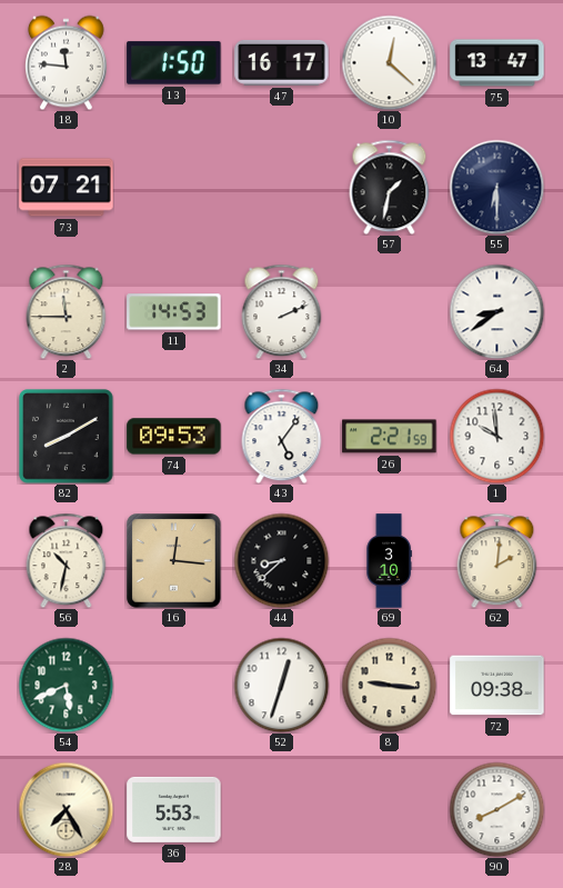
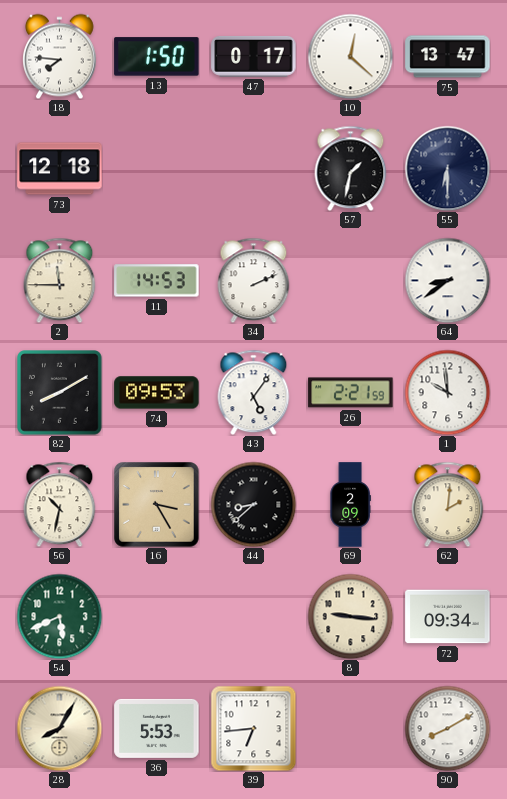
18: 11:46 -> 7:46
47: 16:17 -> 0:17
73: 07:21 -> 12:18
16: 12:16 -> 3:25
69: 3:10 -> 2:09
52: 12:33 -> none
72: 09:38 -> 09:34
28: 7:25 -> 8:05
39: none -> 6:44
